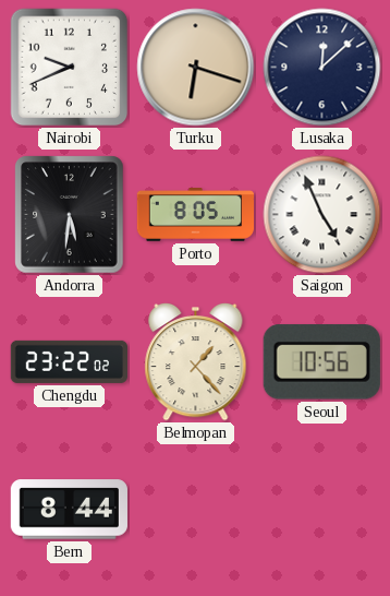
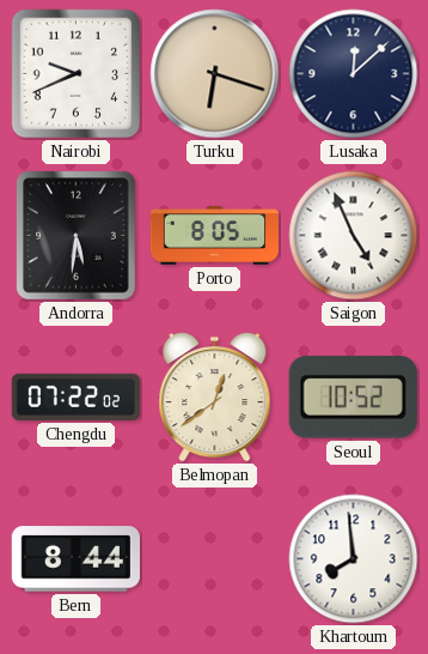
Chengdu: 23:22 -> 07:22
Belmopan: 1:23 -> 12:39
Seoul: 10:56 -> 10:52
Khartoum: none -> 7:59
